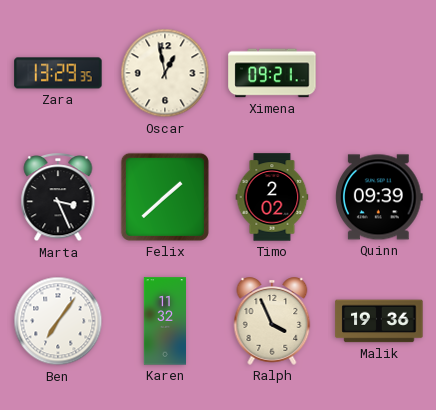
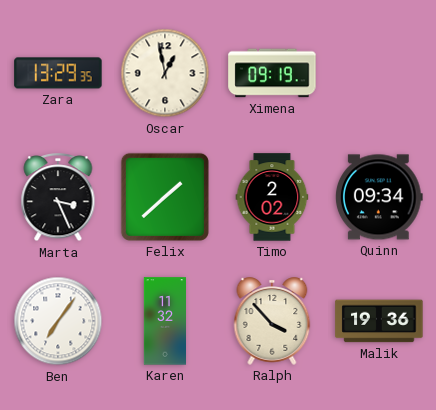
Ximena: 09:21 -> 09:19
Quinn: 09:39 -> 09:34
Ralph: 3:56 -> 3:53
